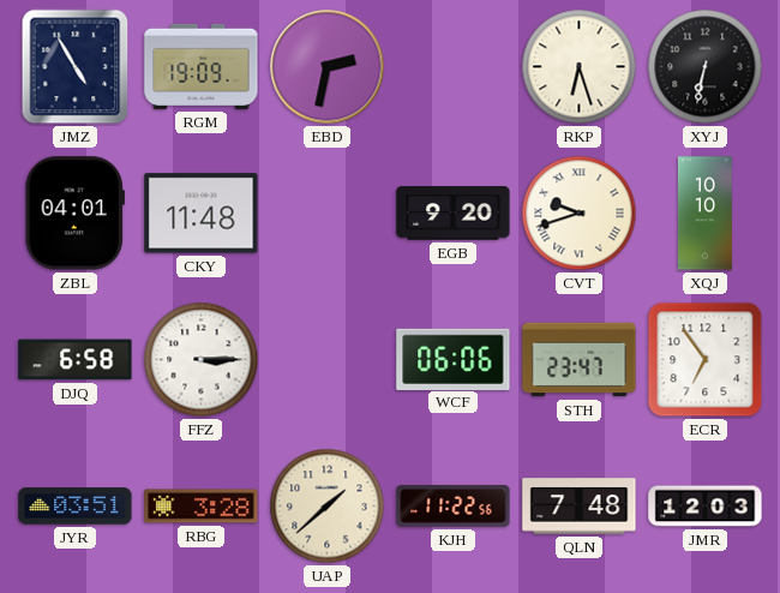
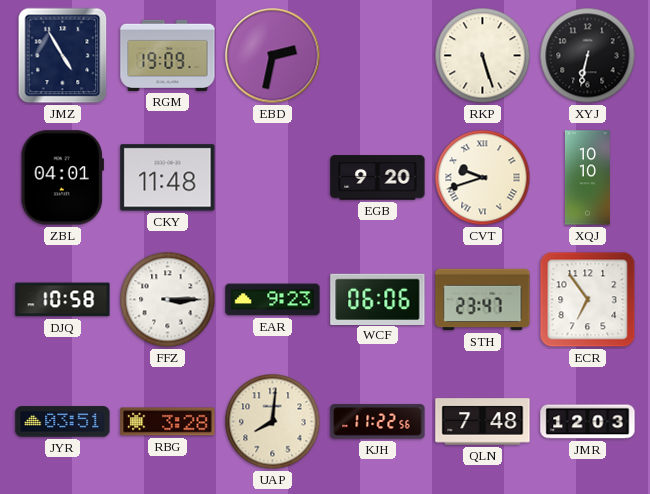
RKP: 6:27 -> 5:27
DJQ: 6:58 -> 10:58
EAR: none -> 9:23
UAP: 1:38 -> 8:01
